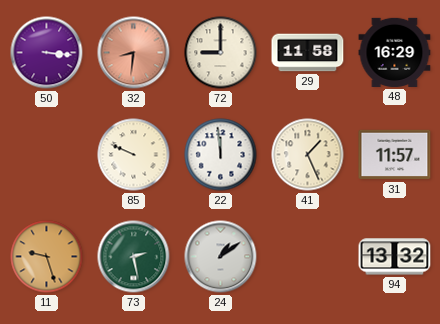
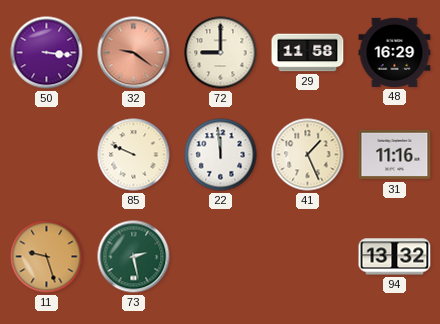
32: 8:31 -> 9:21
31: 11:57 -> 11:16
24: 1:09 -> none
